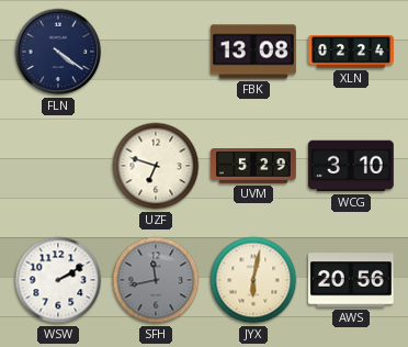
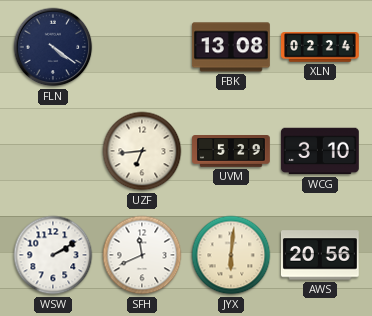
UZF: 6:48 -> 6:44
SFH: 11:43 -> 11:41
SFH dial: grey -> white
JYX: 6:02 -> 6:01
